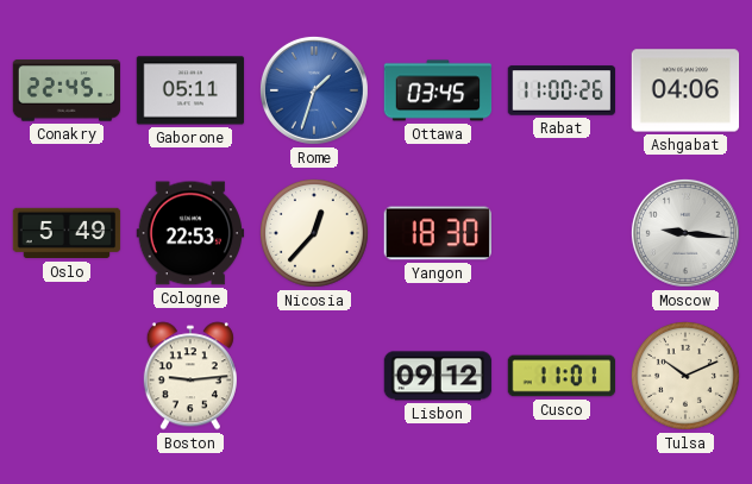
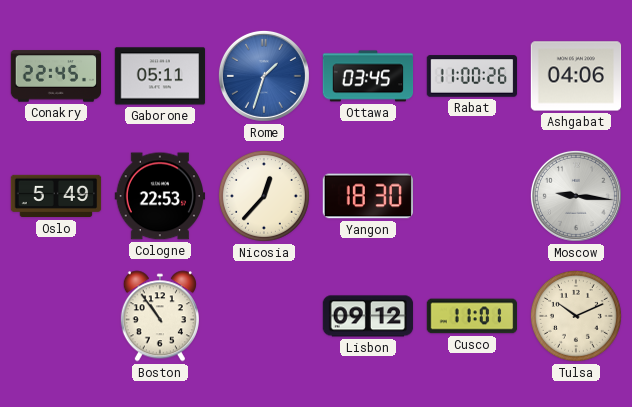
Boston: 9:14 -> 10:54
